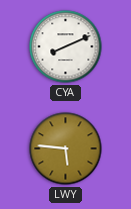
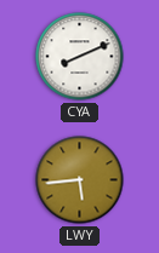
LWY: 5:46 -> 5:44
